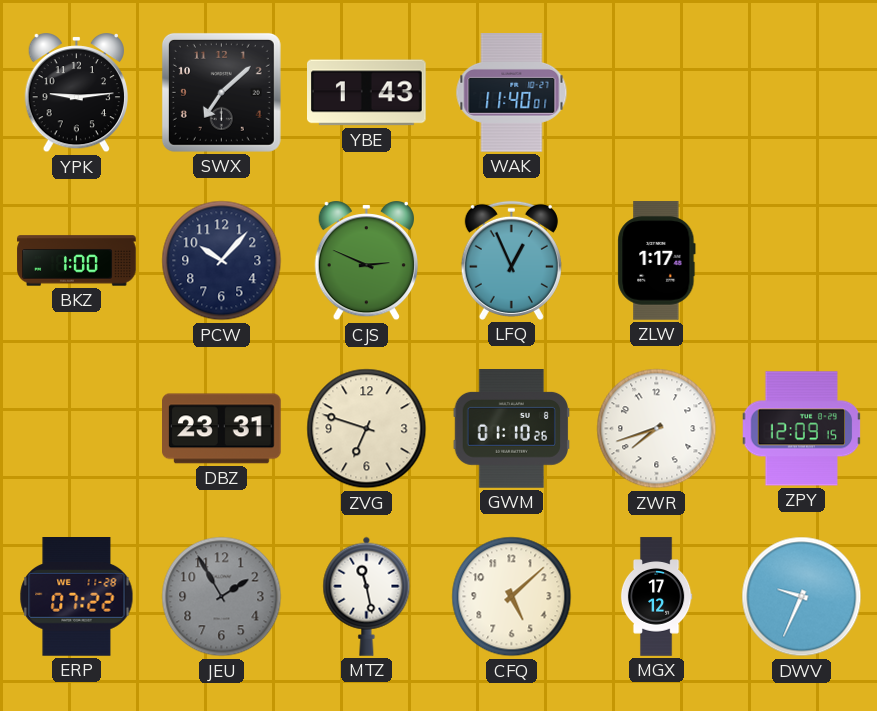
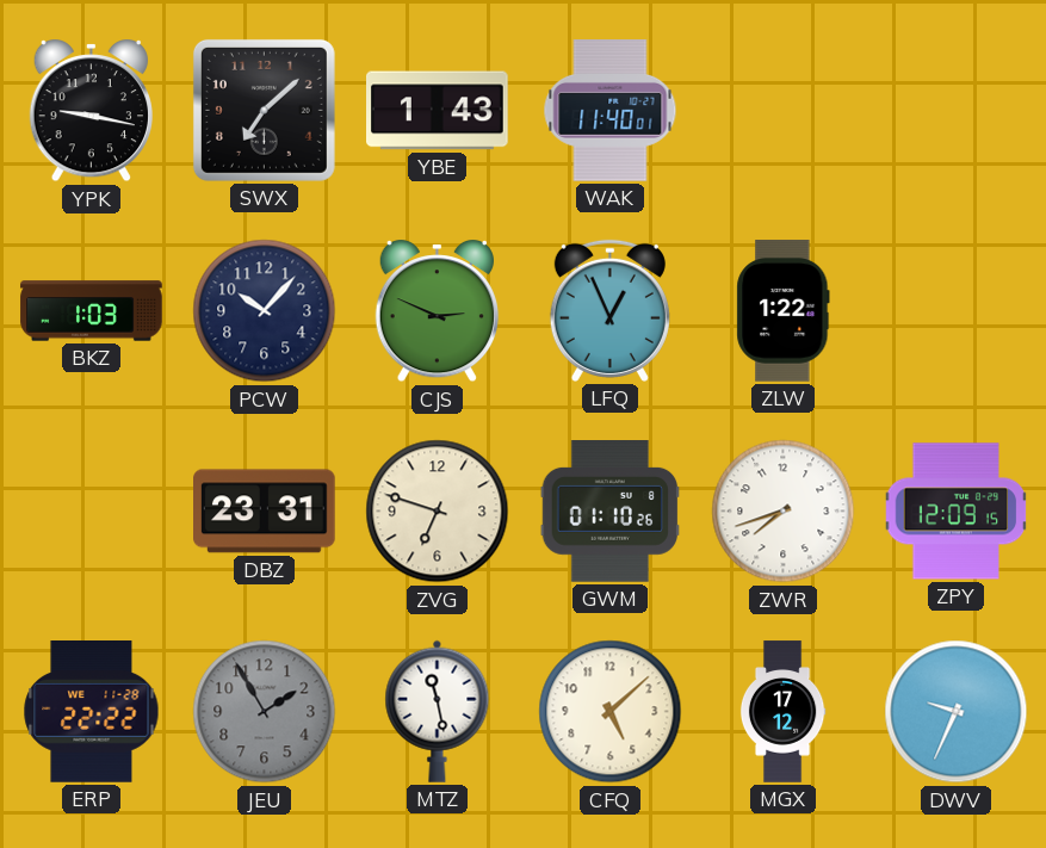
YPK: 9:14 -> 9:17
BKZ: 1:00 -> 1:03
ZLW: 1:17 -> 1:22
ERP: 07:22 -> 22:22
